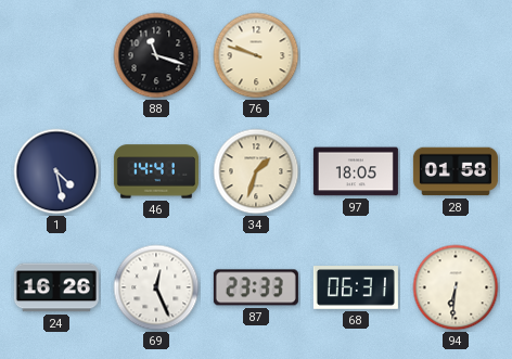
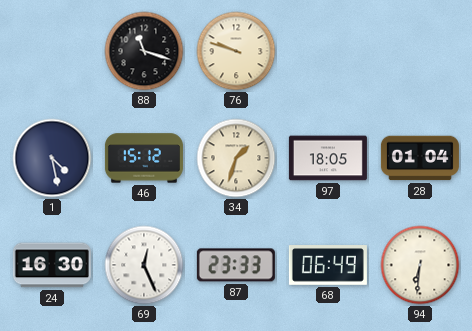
46: 14:41 -> 15:12
28: 01:58 -> 01:04
24: 16:26 -> 16:30
68: 06:31 -> 06:49
